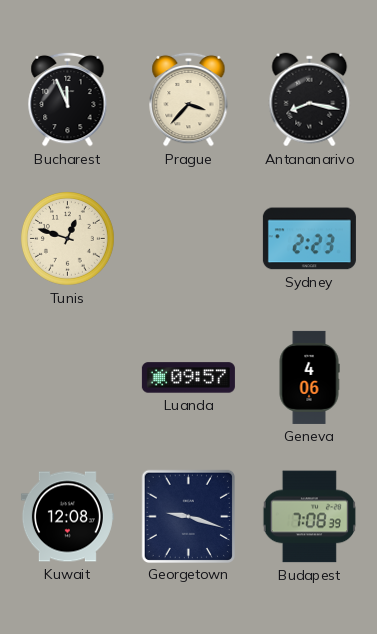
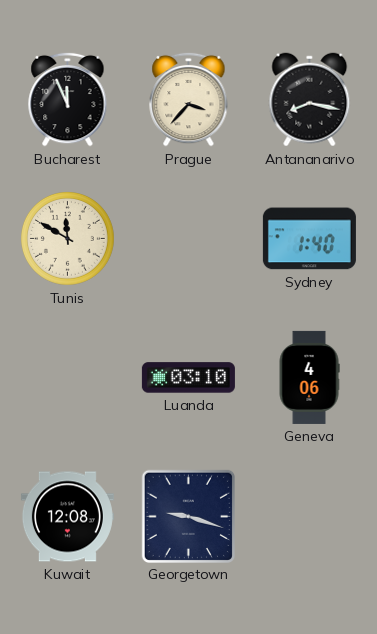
Tunis: 12:48 -> 11:50
Sydney: 2:23 -> 1:40
Luanda: 09:57 -> 03:10
Budapest: 7:08 -> none
